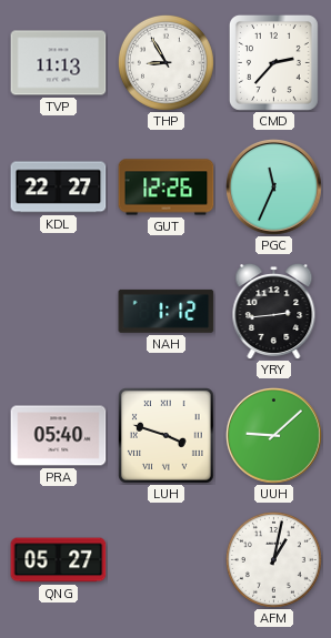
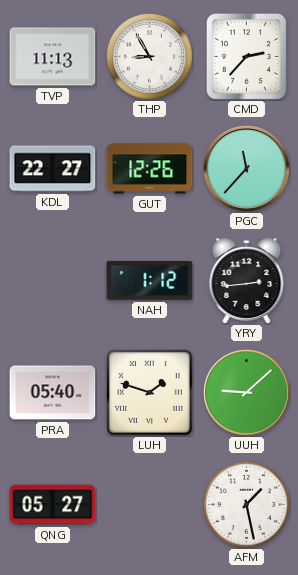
PGC: 11:34 -> 11:37
LUH: 3:48 -> 1:48
AFM: 1:02 -> 1:28
